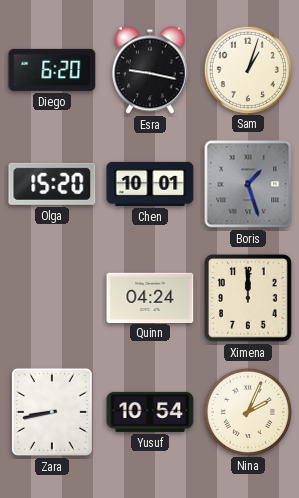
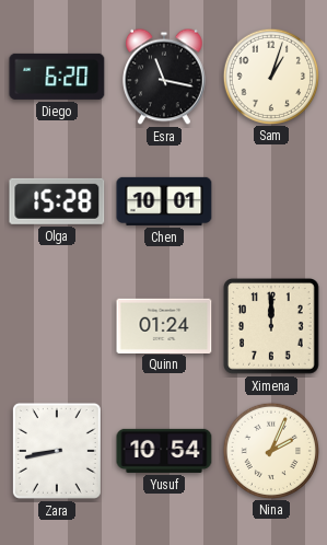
Esra: 9:17 -> 11:17
Olga: 15:20 -> 15:28
Boris: 1:27 -> none
Quinn: 04:24 -> 01:24
